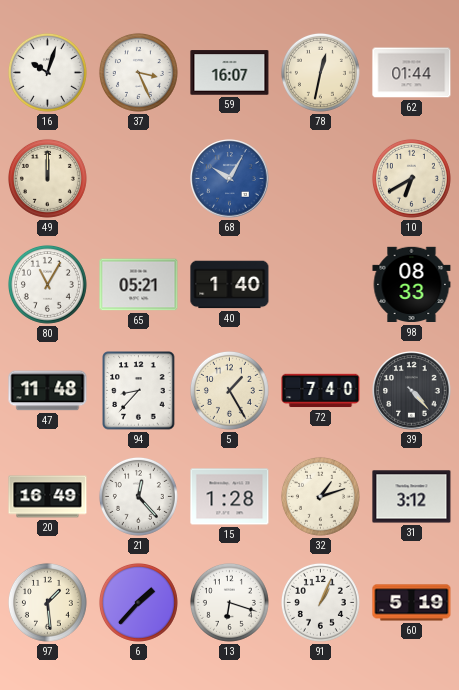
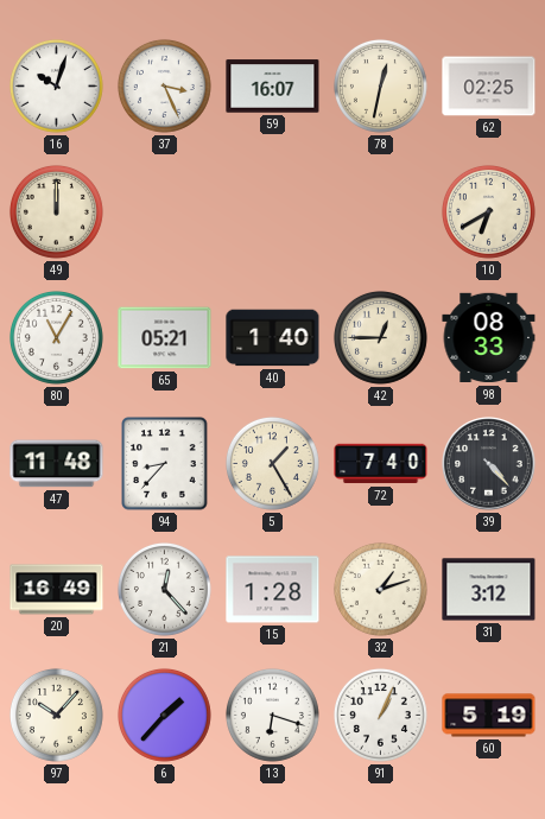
62: 01:44 -> 02:25
68: 10:05 -> none
42: none -> 12:45
97: 1:29 -> 10:07
